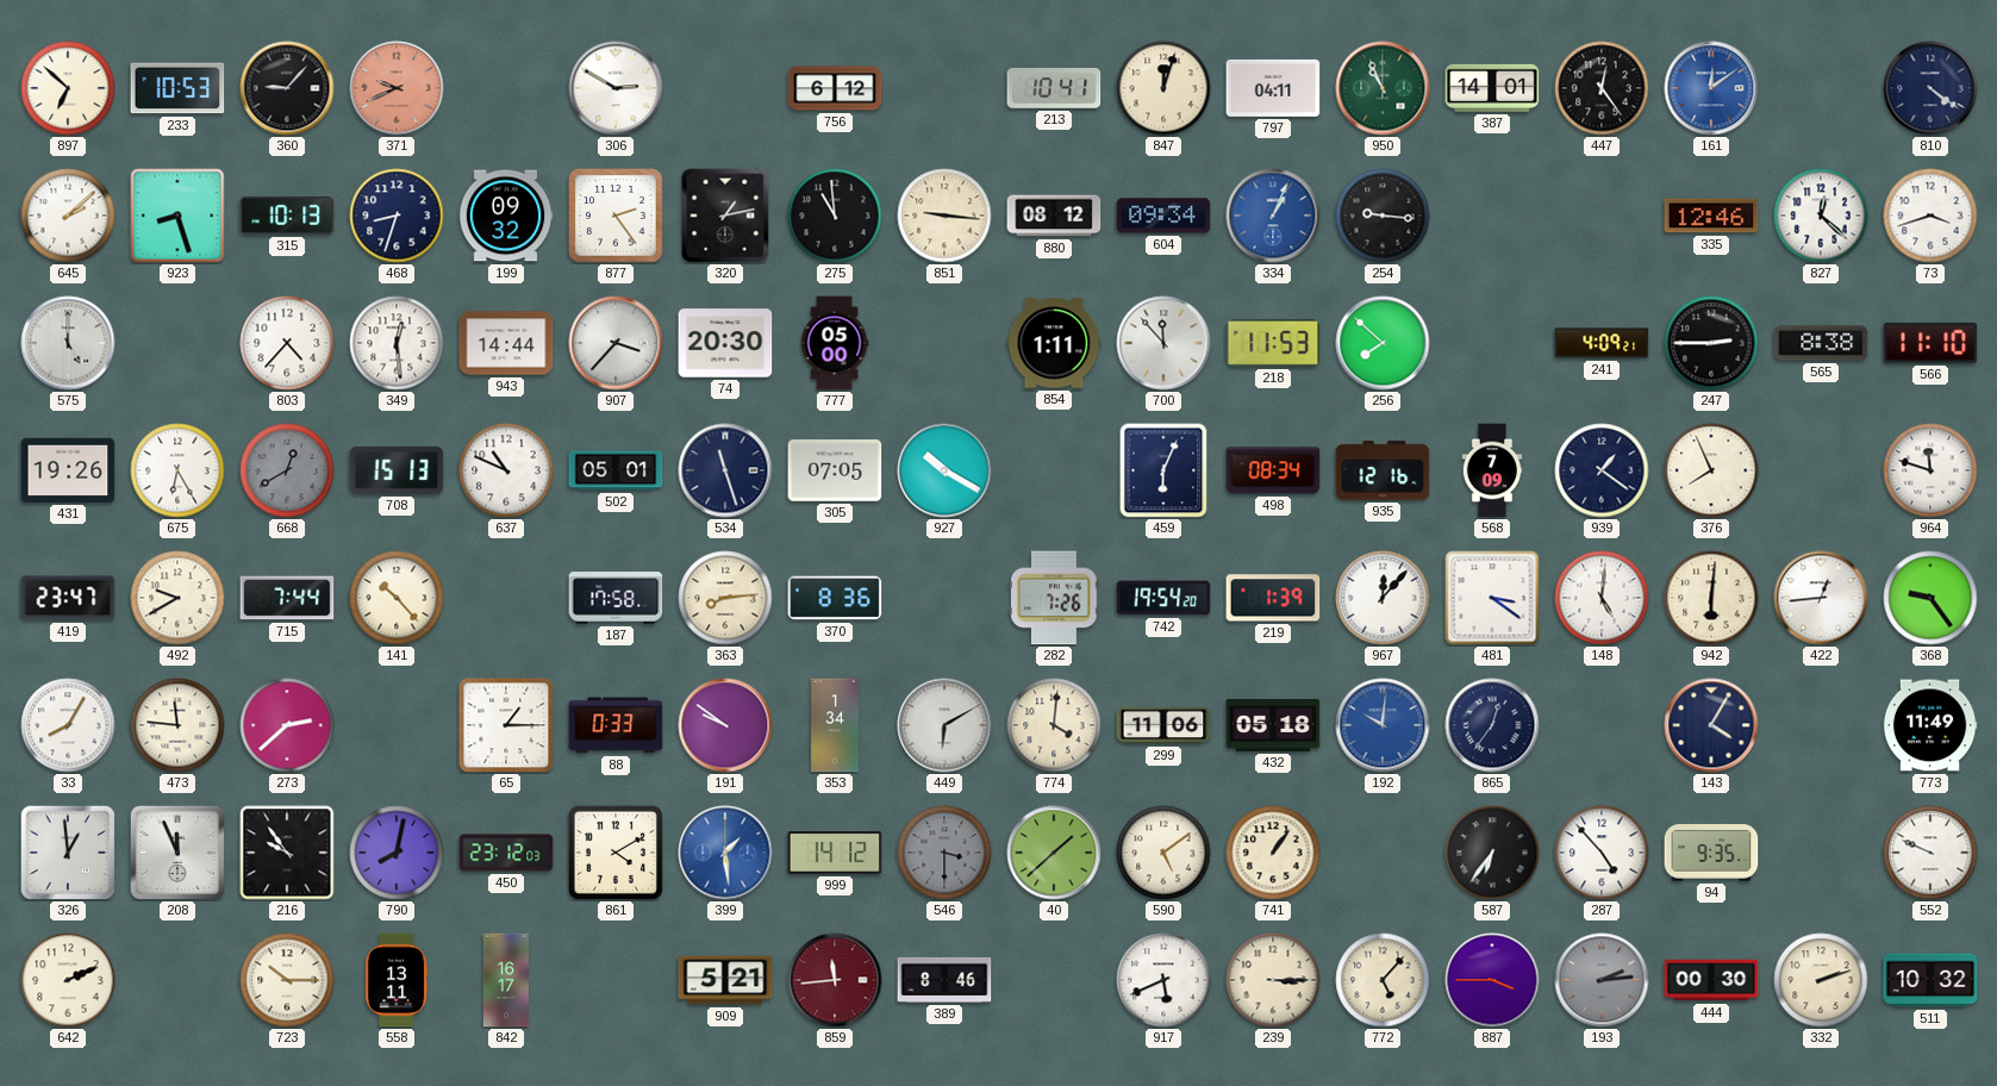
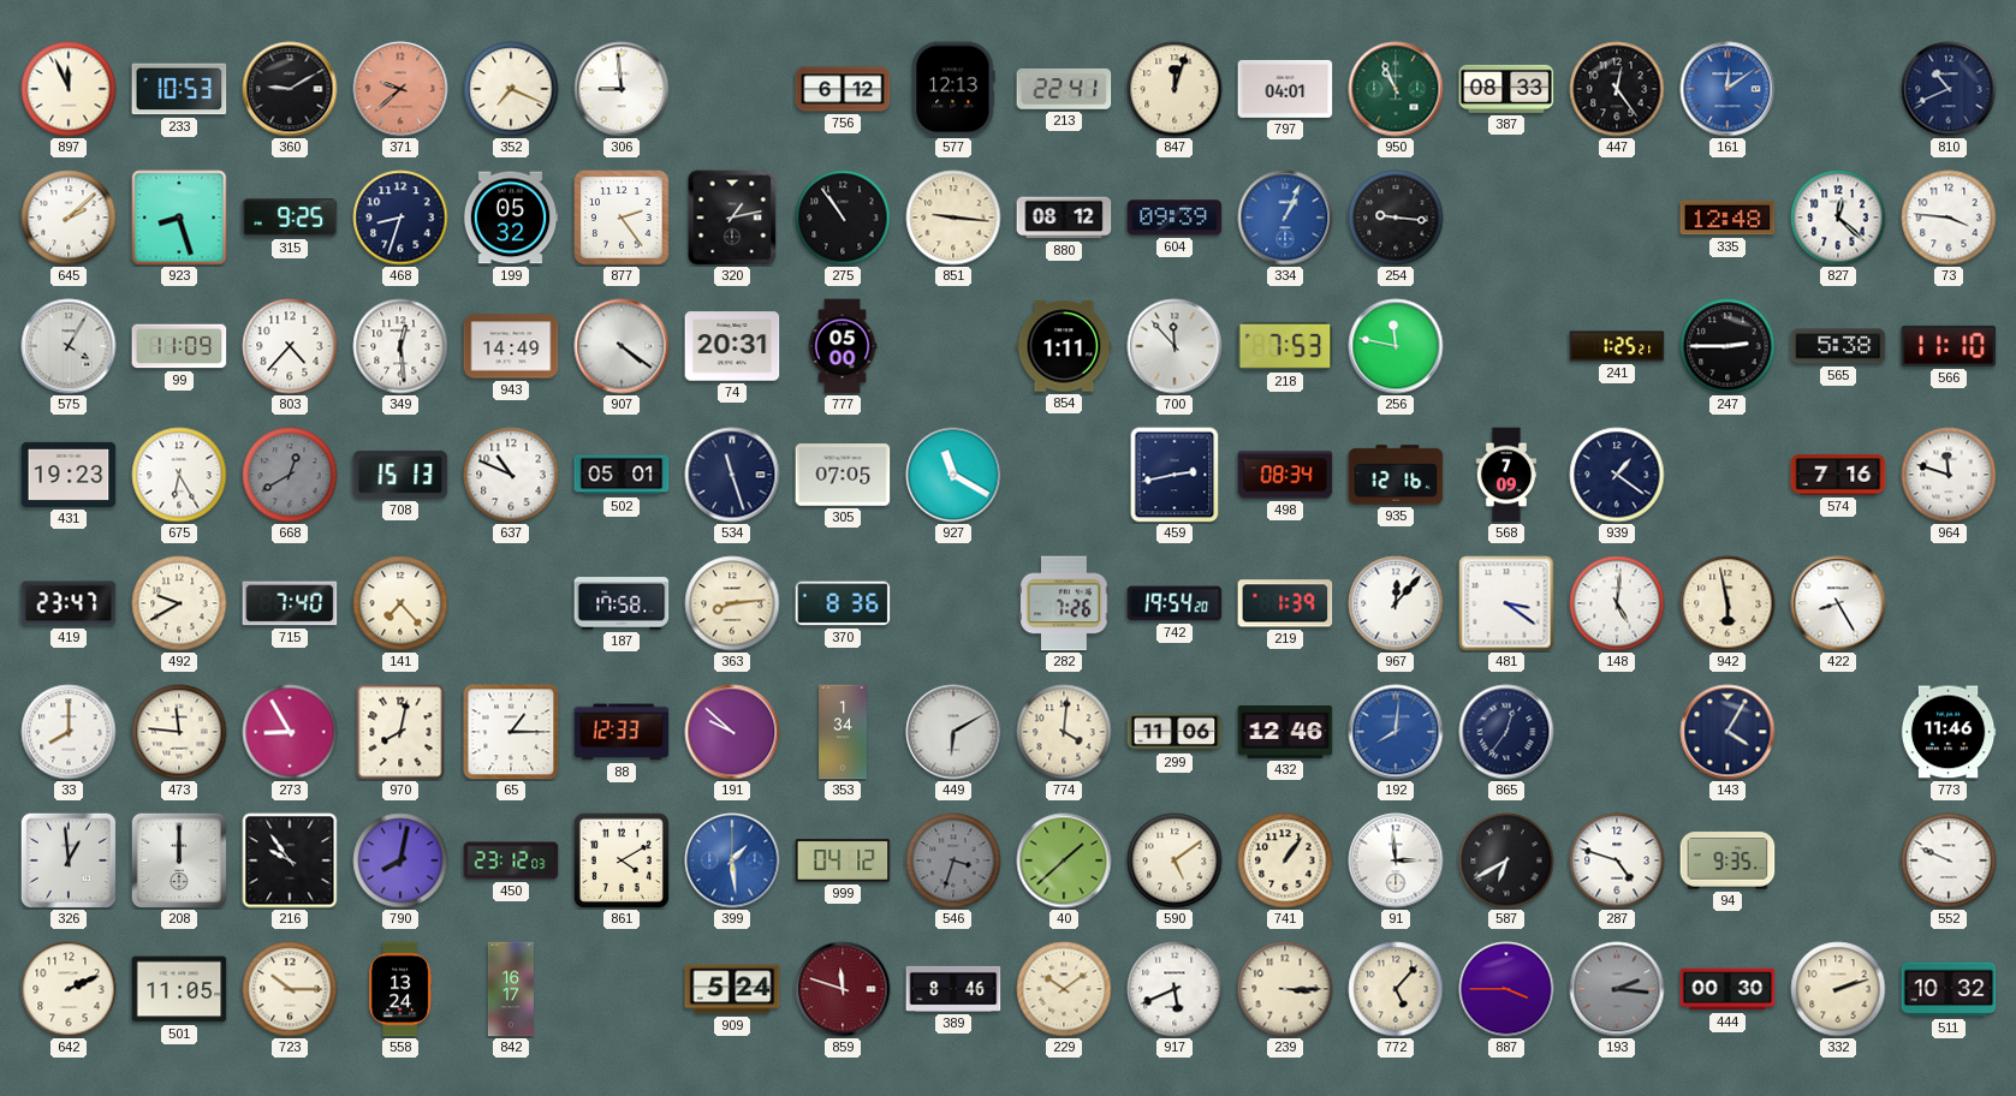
897: 6:52 -> 11:56
360: 9:07 -> 9:10
371: 9:41 -> 9:38
352: none -> 7:19
306: 2:50 -> 8:59
577: none -> 12:13
213: 10:41 -> 22:41
797: 04:11 -> 04:01
387: 14:01 -> 08:33
810: 4:21 -> 10:41
315: 10:13 -> 9:25
199: 09:32 -> 05:32
275: 10:59 -> 10:54
604: 09:34 -> 09:39
335: 12:46 -> 12:48
73: 3:42 -> 3:46
575: 5:00 -> 4:05
99: none -> 11:09
943: 14:44 -> 14:49
907: 3:37 -> 4:21
74: 20:30 -> 20:31
218: 11:53 -> 7:53
256: 7:52 -> 11:47
241: 4:09 -> 1:25
565: 8:38 -> 5:38
431: 19:26 -> 19:23
927: 10:20 -> 11:20
459: 6:04 -> 2:43
376: 7:56 -> none
574: none -> 7:16
715: 7:44 -> 7:40
141: 10:23 -> 7:23
942: 6:01 -> 5:58
422: 12:44 -> 8:25
368: 9:24 -> none
33: 8:05 -> 8:00
273: 2:38 -> 8:55
970: none -> 8:02
88: 0:33 -> 12:33
191: 9:51 -> 9:52
432: 05:18 -> 12:46
192: 10:01 -> 8:01
773: 11:49 -> 11:46
208: 11:56 -> 12:00
999: 14:12 -> 04:12
546: 3:30 -> 3:33
91: none -> 2:59
587: 6:36 -> 6:40
287: 4:53 -> 4:48
501: none -> 11:05
558: 13:11 -> 13:24
909: 5:21 -> 5:24
859: 11:44 -> 11:48
229: none -> 10:09
193: 2:14 -> 2:16
